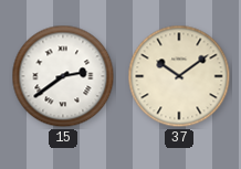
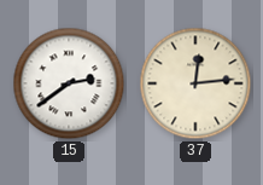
37: 10:09 -> 12:14
